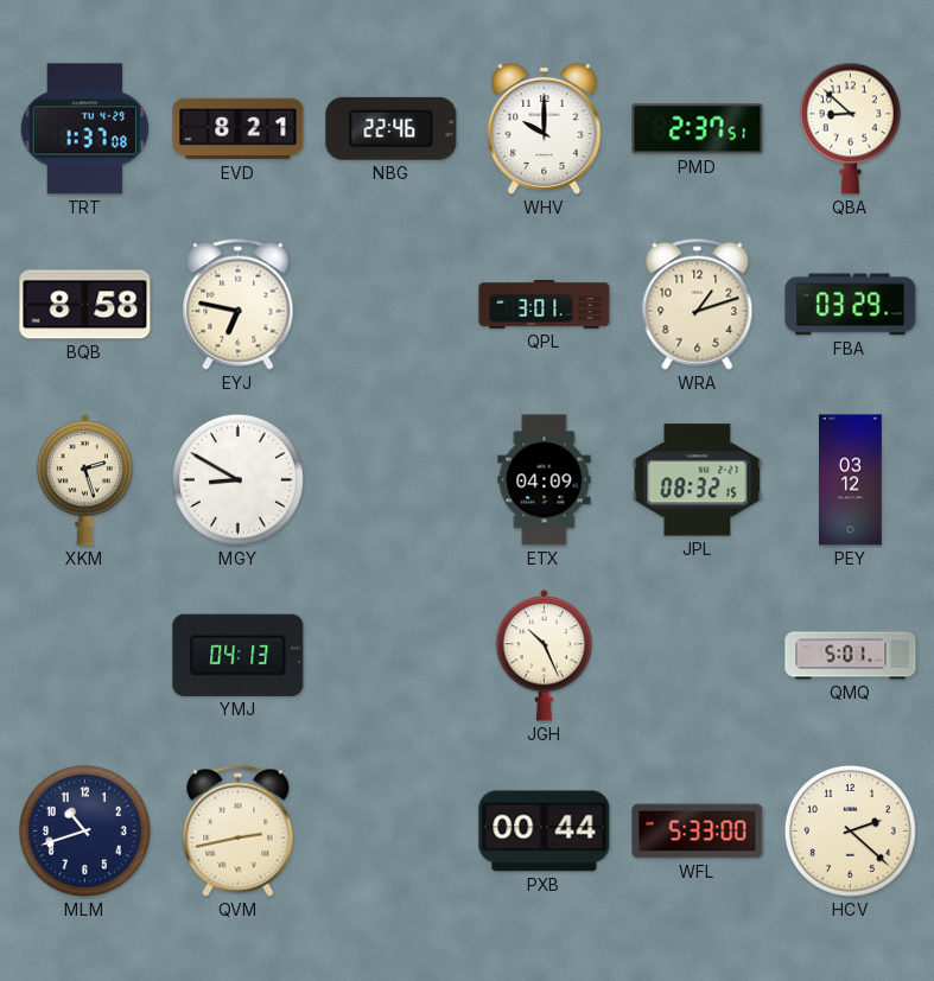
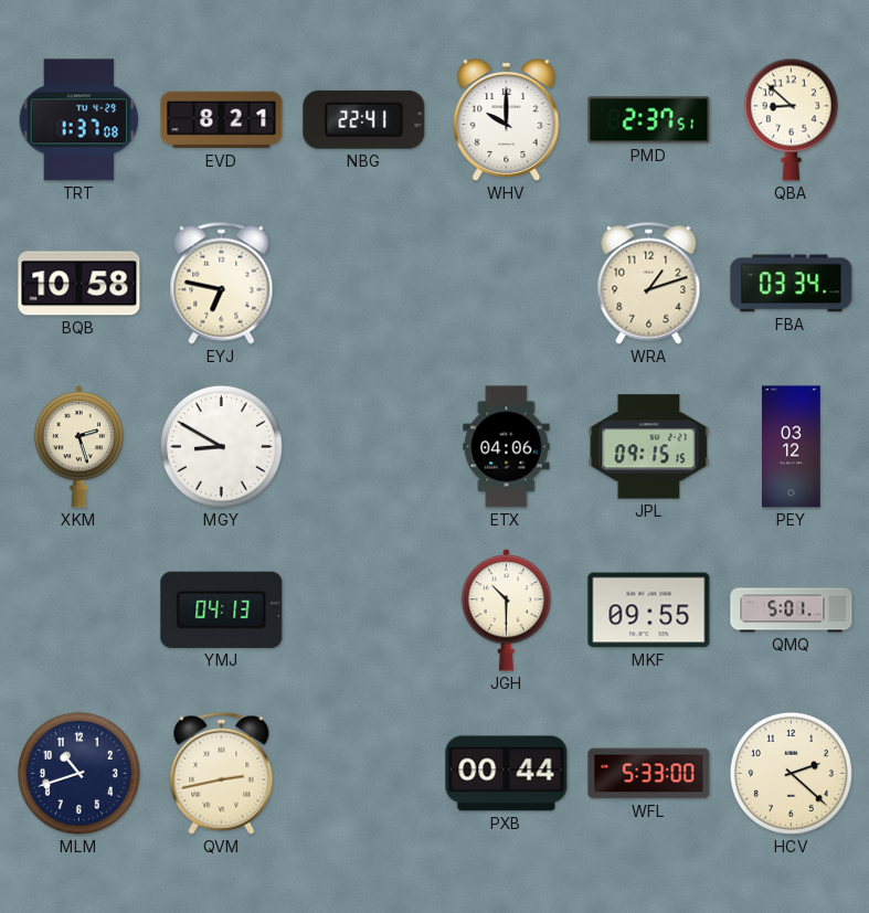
NBG: 22:46 -> 22:41
BQB: 8:58 -> 10:58
QPL: 3:01 -> none
FBA: 03:29 -> 03:34
ETX: 04:09 -> 04:06
JPL: 08:32 -> 09:15
JGH: 10:26 -> 10:30
MKF: none -> 09:55
